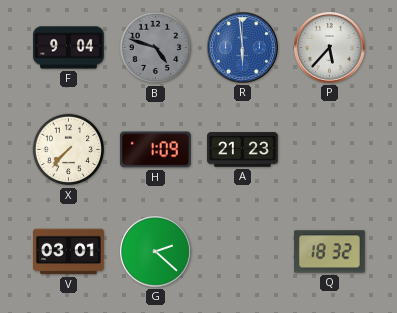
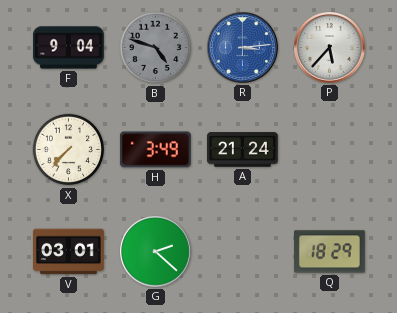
R: 5:59 -> 3:14
H: 1:09 -> 3:49
A: 21:23 -> 21:24
Q: 18:32 -> 18:29
